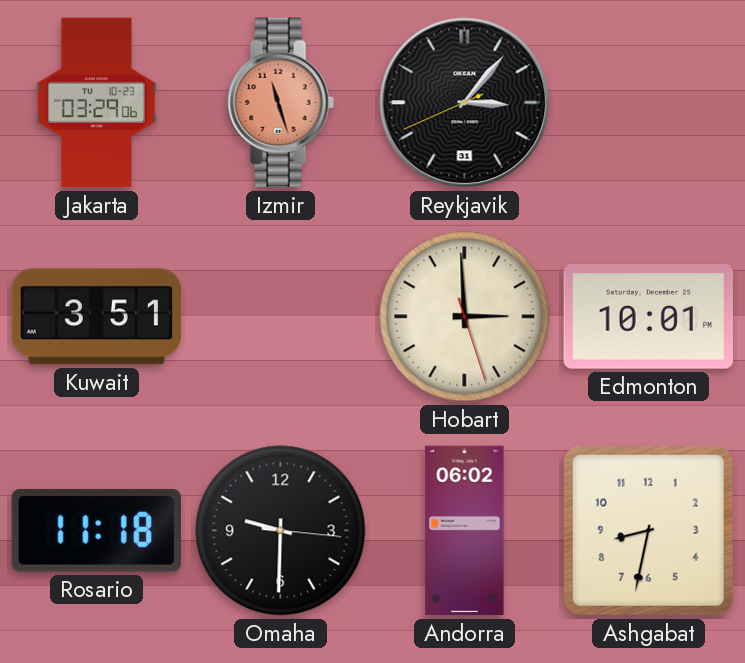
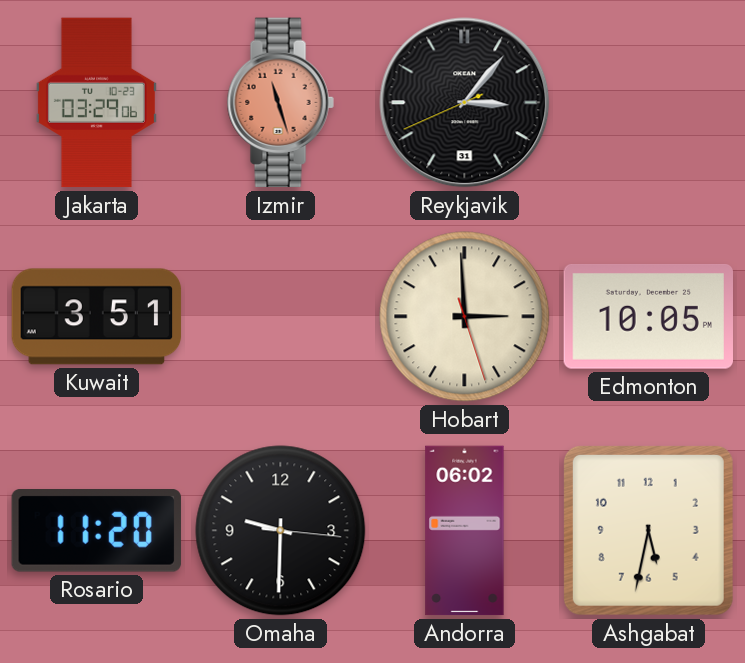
Edmonton: 10:01 -> 10:05
Rosario: 11:18 -> 11:20
Ashgabat: 8:32 -> 5:32
